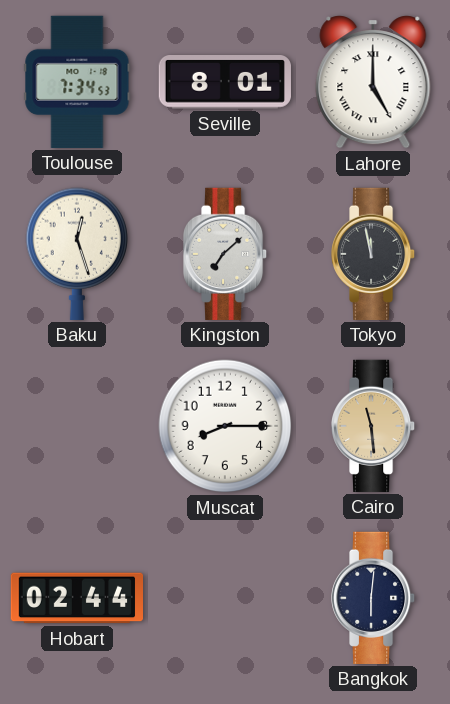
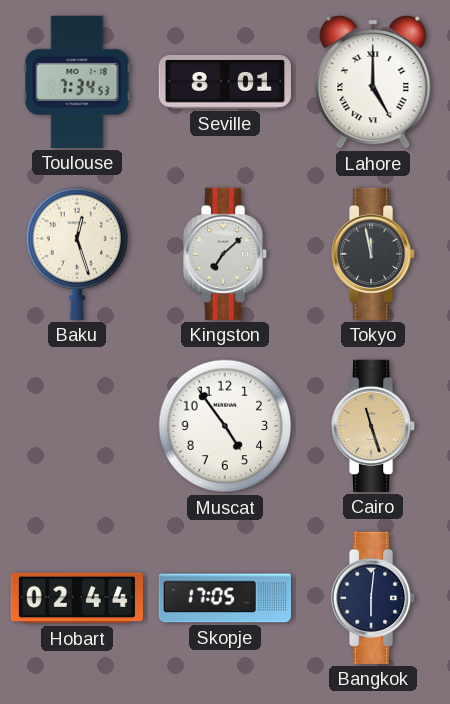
Muscat: 8:15 -> 4:54
Cairo: 11:29 -> 11:27
Skopje: none -> 17:05
